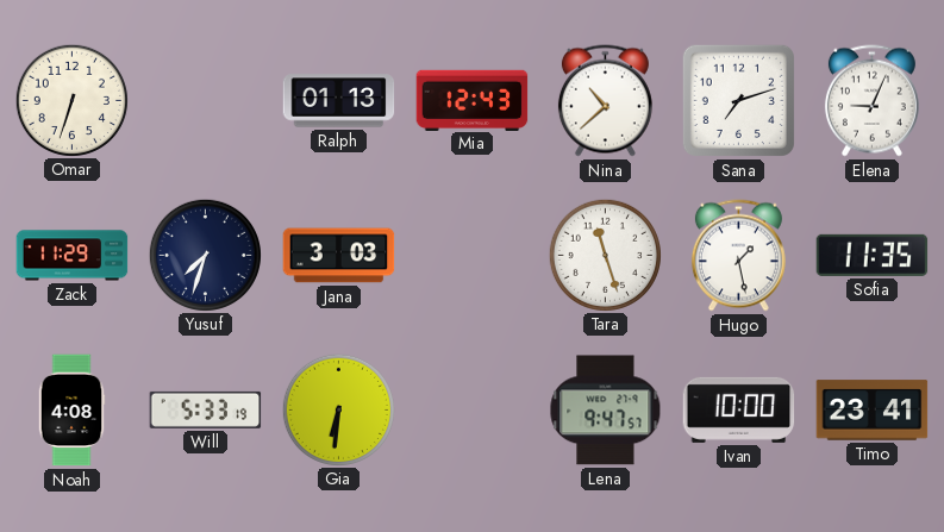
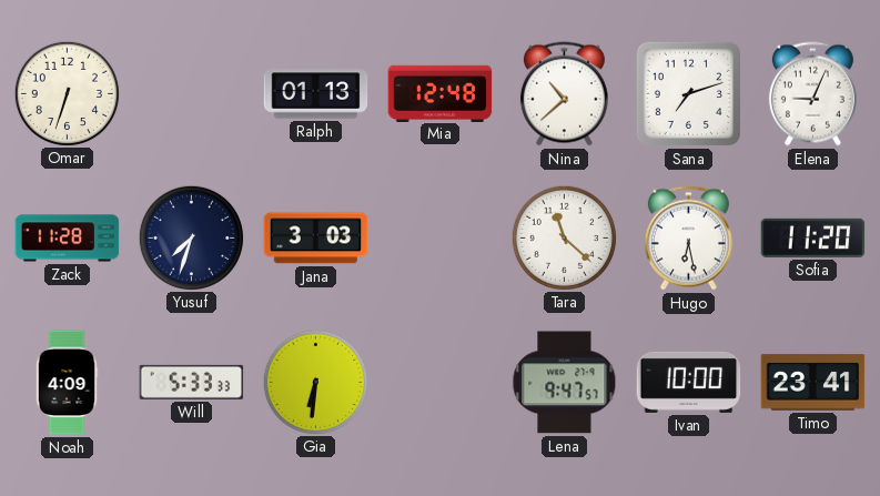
Mia: 12:43 -> 12:48
Zack: 11:29 -> 11:28
Tara: 11:27 -> 11:22
Hugo: 1:28 -> 6:28
Sofia: 11:35 -> 11:20
Noah: 4:08 -> 4:09
Will: 5:33:19 -> 5:33:33
